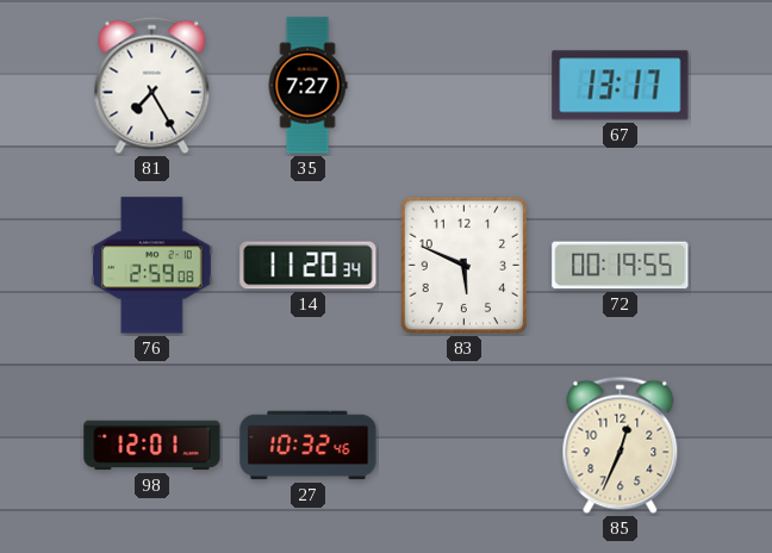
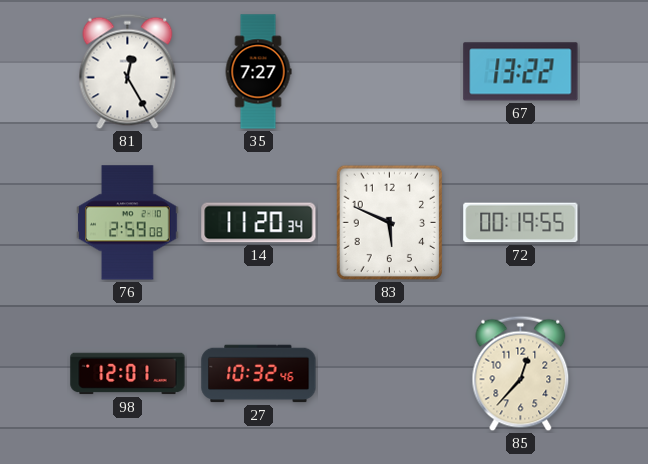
81: 7:25 -> 12:25
67: 13:17 -> 13:22
85: 12:34 -> 12:37
